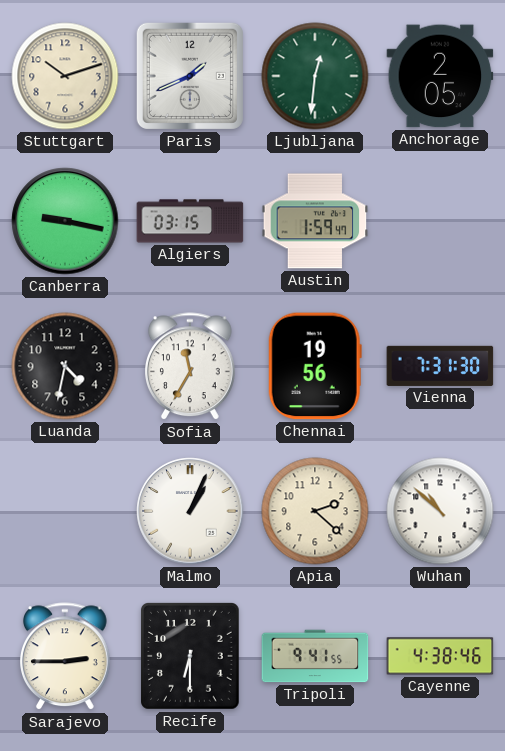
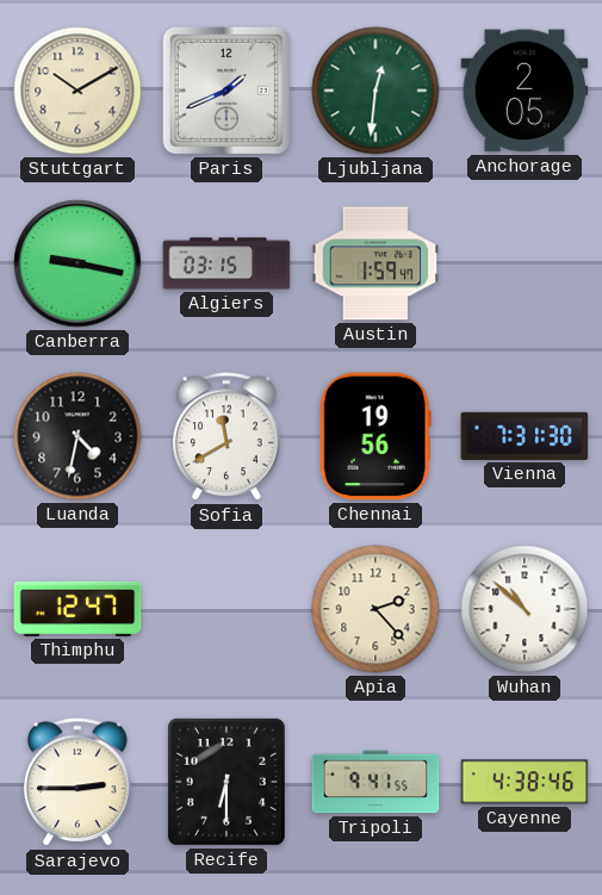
Stuttgart: 10:12 -> 10:10
Sofia: 11:35 -> 11:40
Thimphu: none -> 12:47
Malmo: 1:04 -> none
Apia: 2:22 -> 2:23
